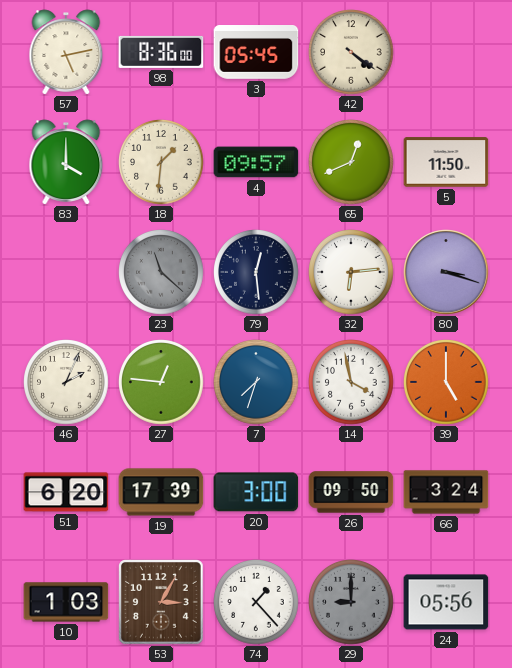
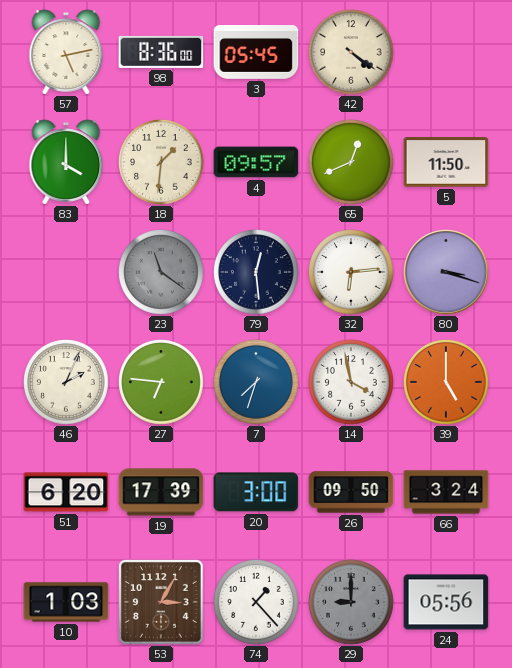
23: 11:22 -> 11:21
27: 12:46 -> 6:46
